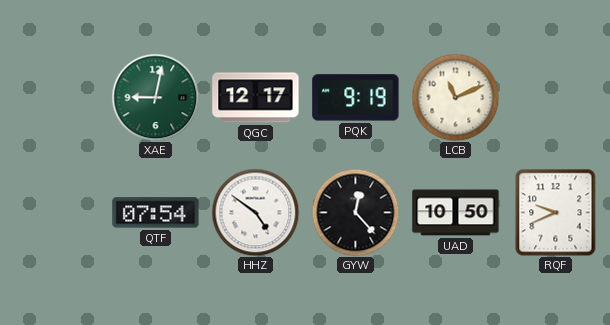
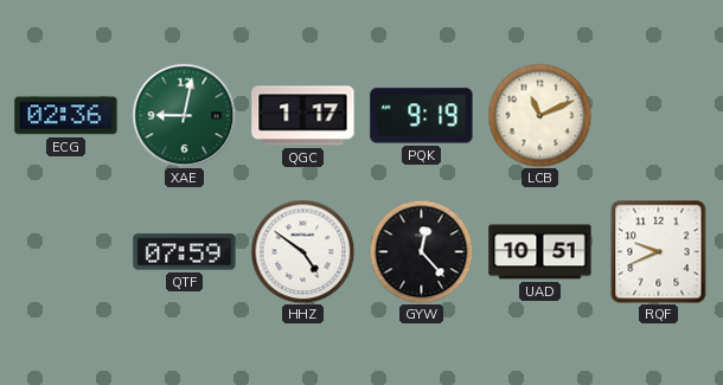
ECG: none -> 02:36
QGC: 12:17 -> 1:17
QTF: 07:54 -> 07:59
UAD: 10:50 -> 10:51
